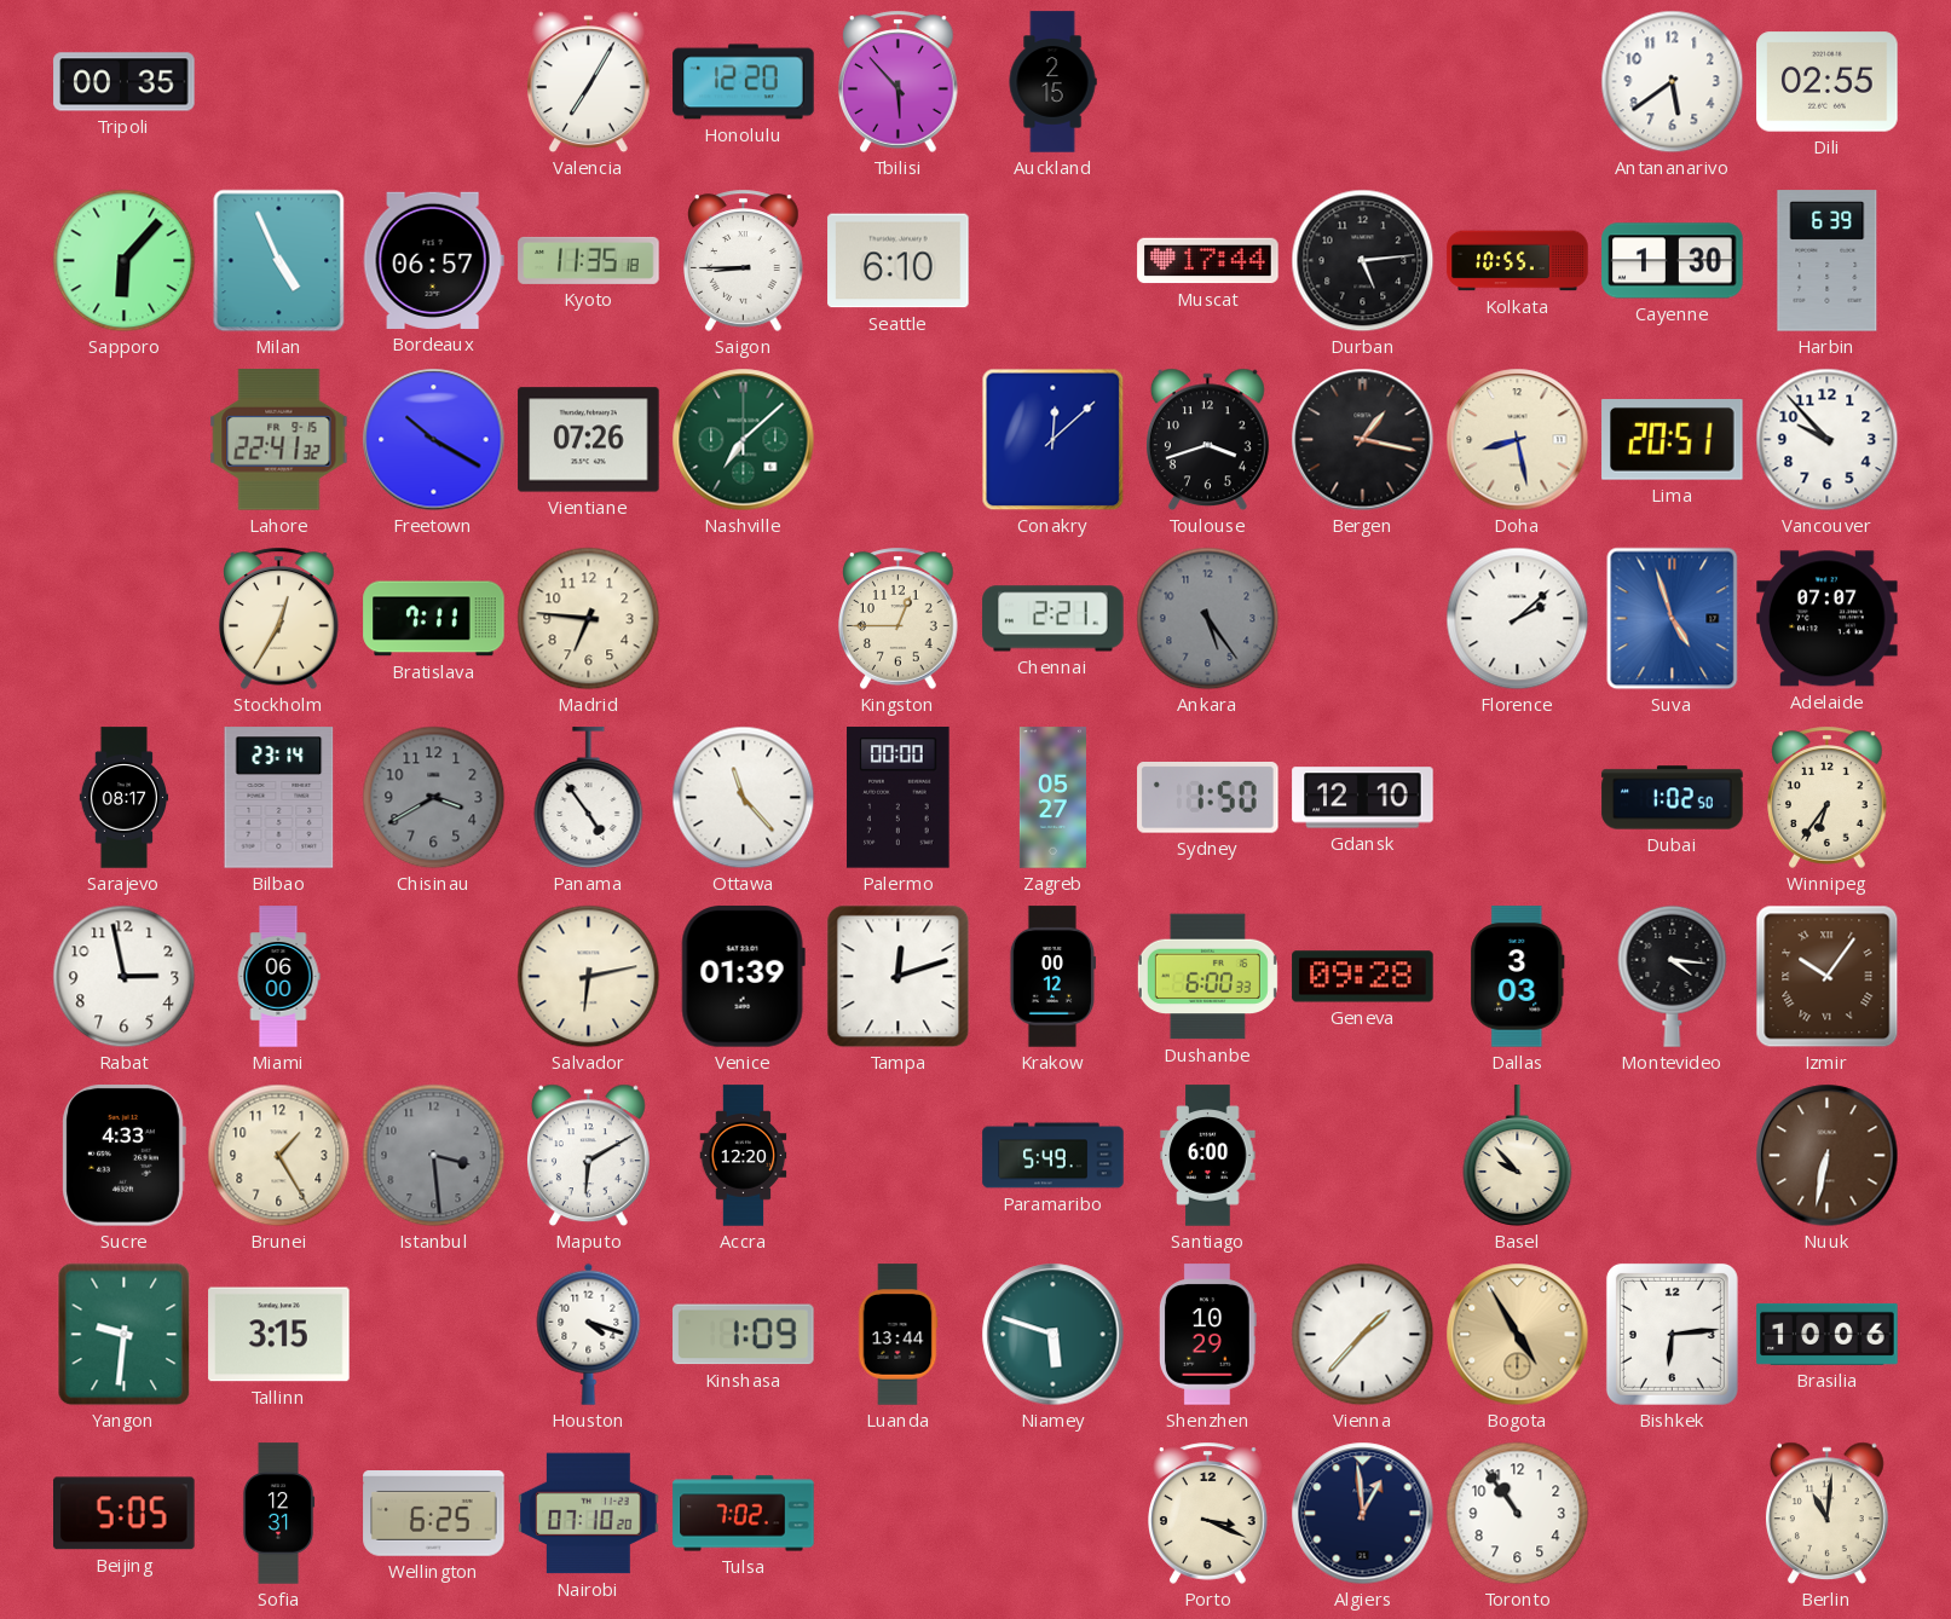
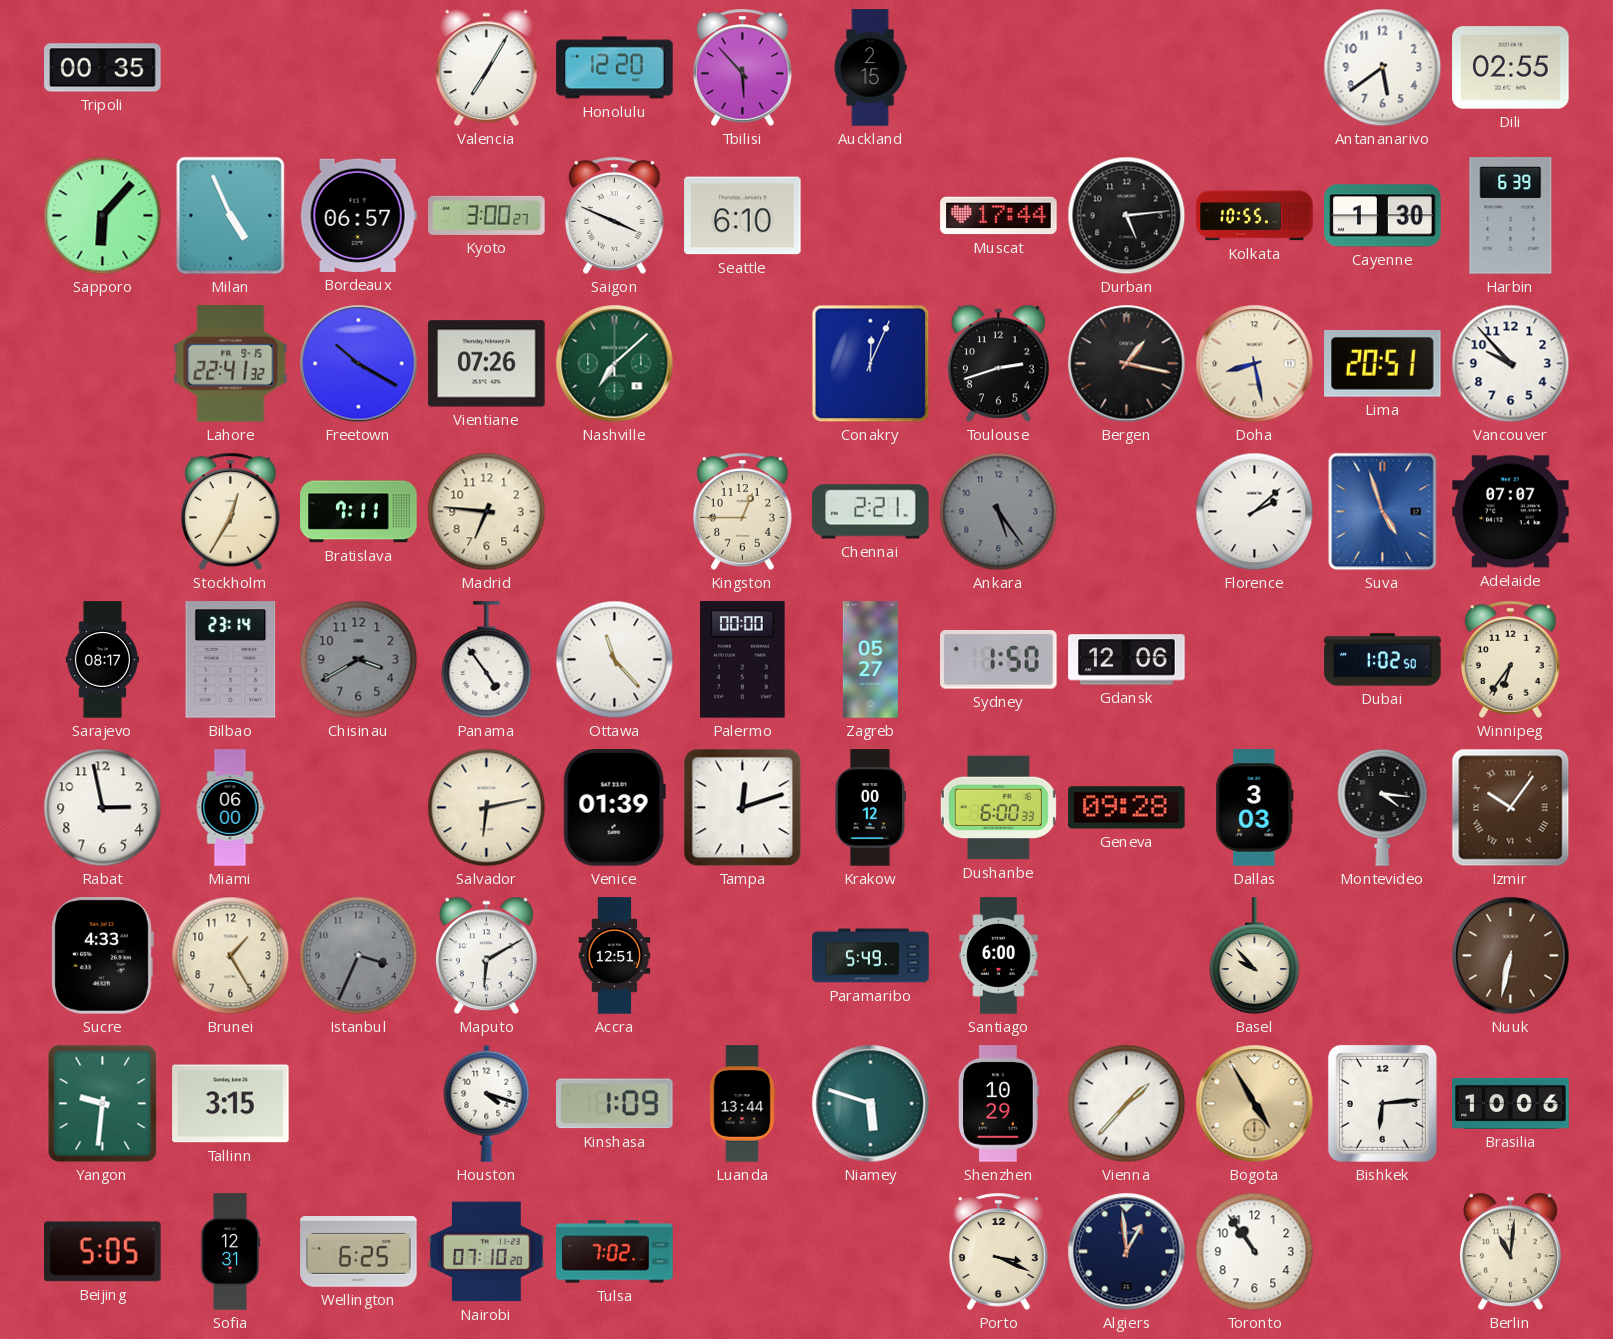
Kyoto: 11:35 -> 3:00
Saigon: 8:45 -> 3:49
Conakry: 12:08 -> 12:04
Toulouse: 3:42 -> 2:42
Gdansk: 12:10 -> 12:06
Istanbul: 3:29 -> 3:34
Accra: 12:20 -> 12:51
